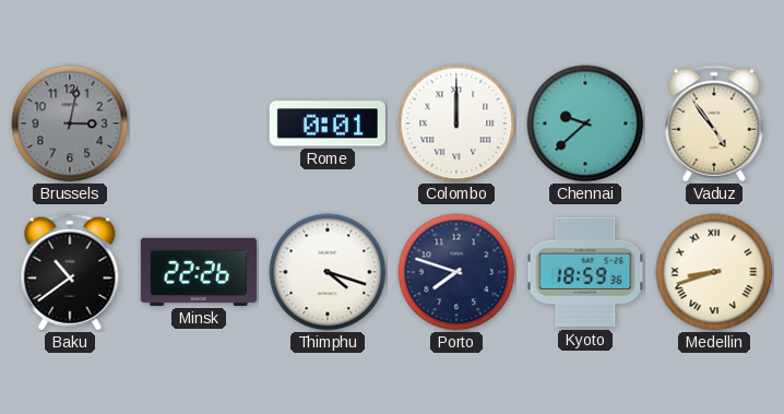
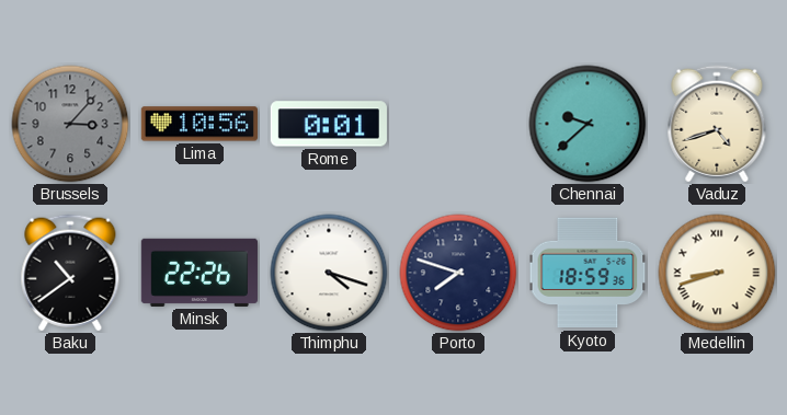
Brussels: 3:02 -> 3:07
Lima: none -> 10:56
Colombo: 12:00 -> none
Vaduz: 4:54 -> 4:42
